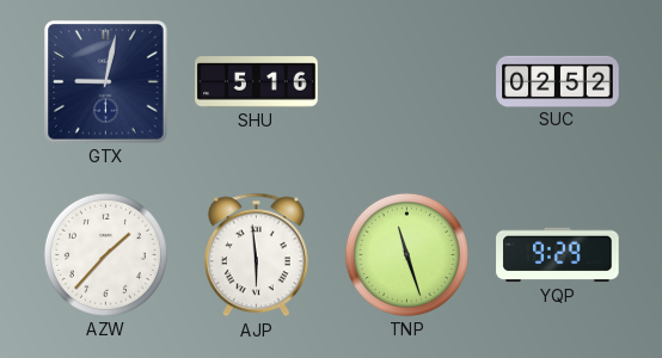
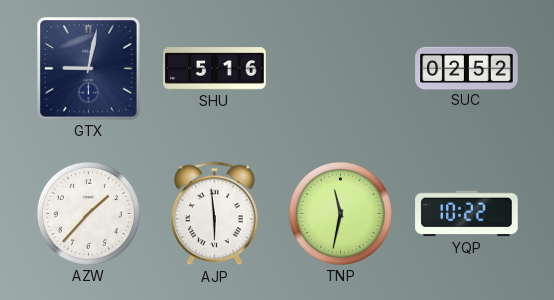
TNP: 11:27 -> 11:32
YQP: 9:29 -> 10:22
